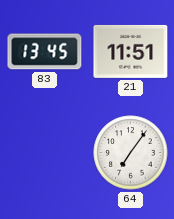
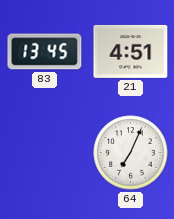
21: 11:51 -> 4:51
64: 7:06 -> 7:04
